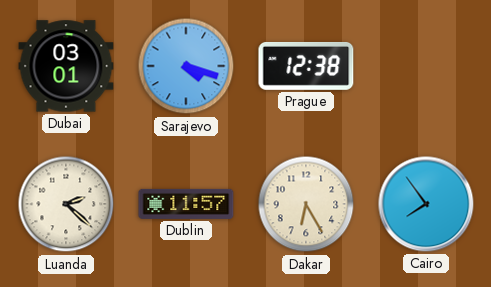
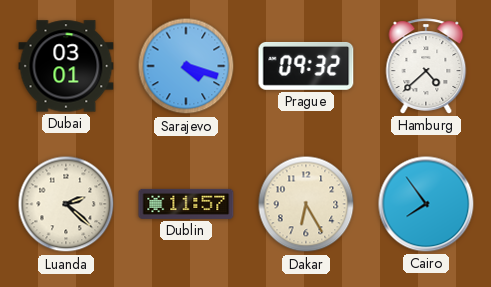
Prague: 12:38 -> 09:32
Hamburg: none -> 4:38
